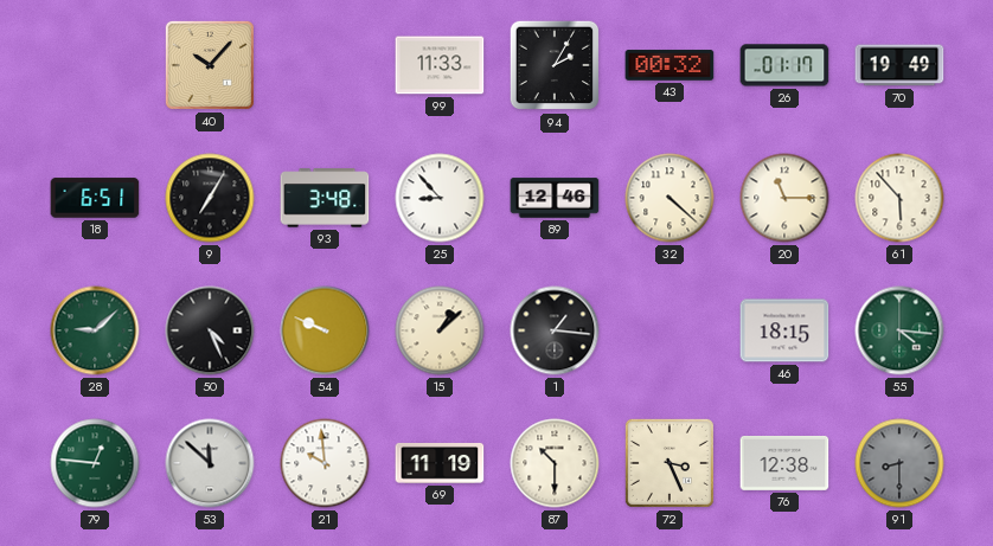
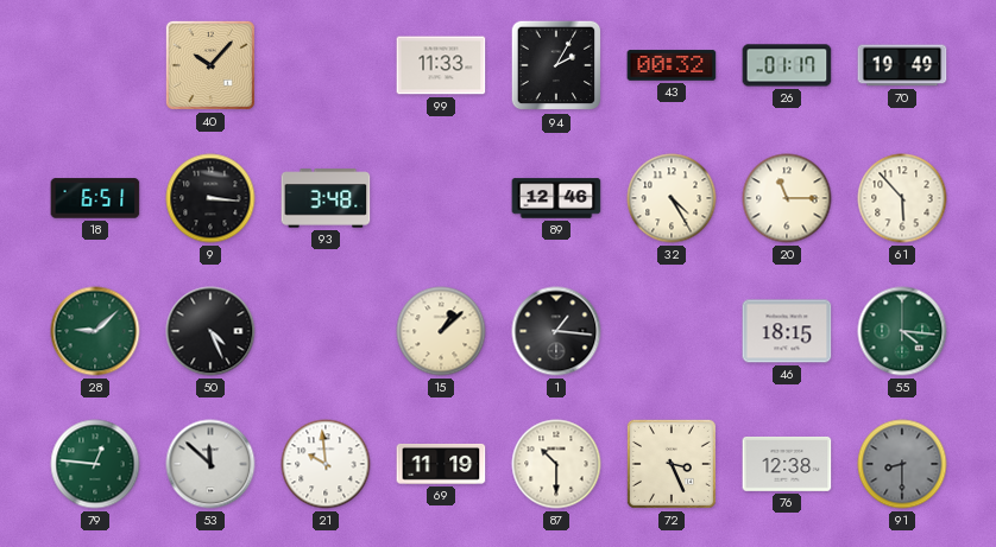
9: 7:05 -> 3:16
25: 8:53 -> none
32: 4:22 -> 4:25
54: 9:49 -> none
